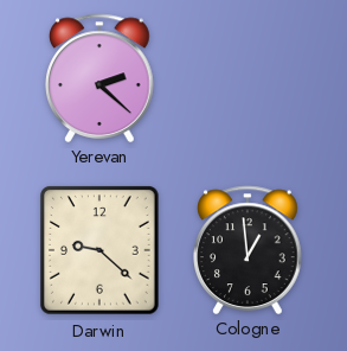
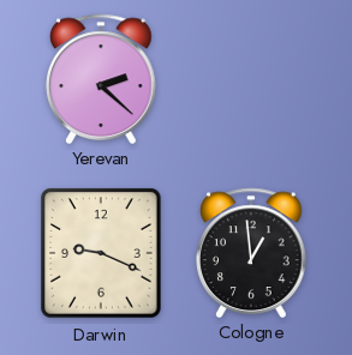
Darwin: 9:22 -> 9:19
